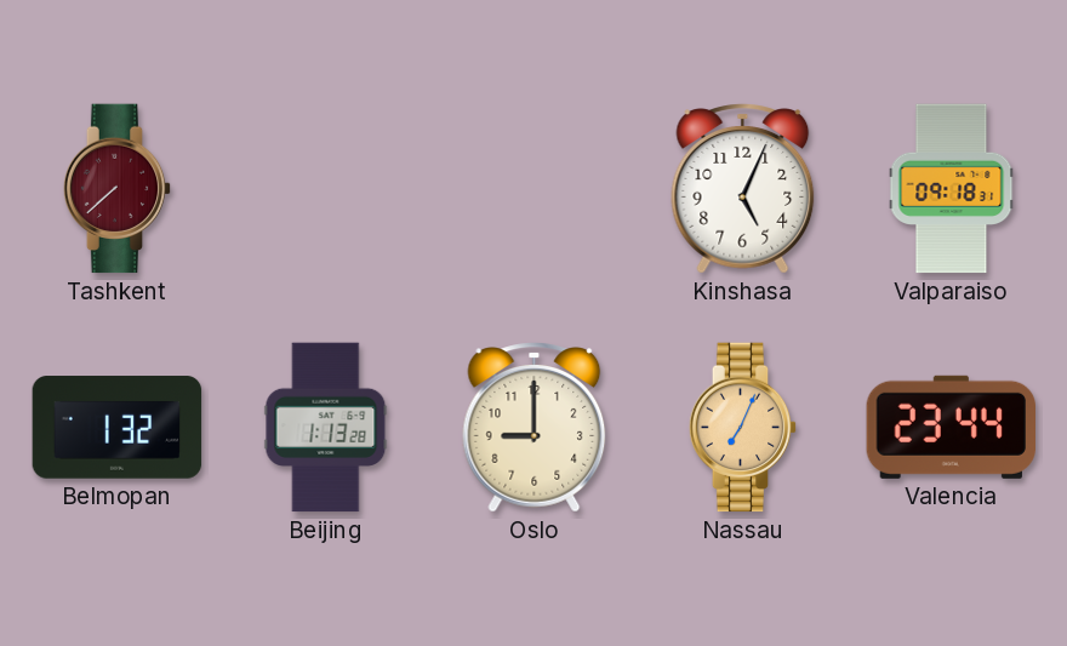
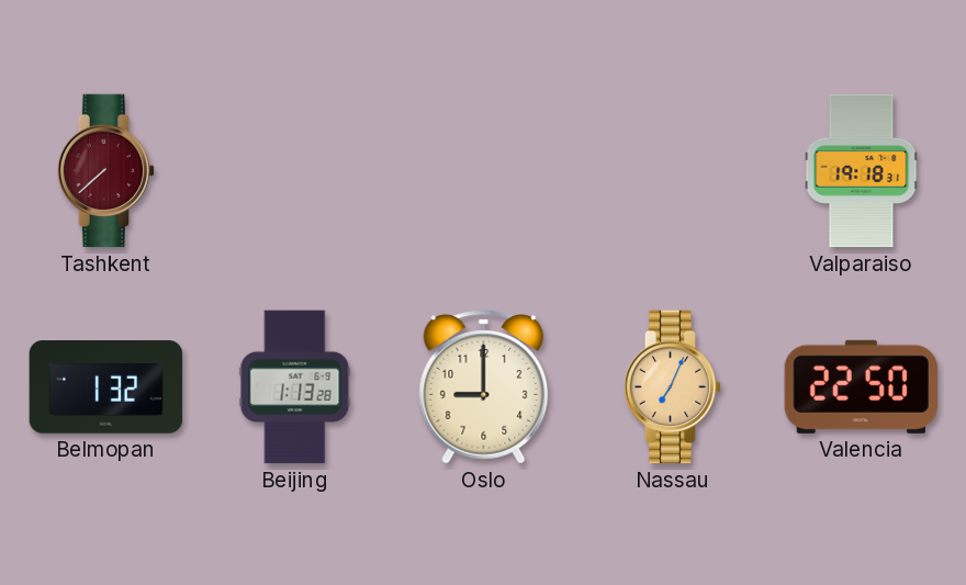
Kinshasa: 5:04 -> none
Valparaiso: 09:18 -> 19:18
Valencia: 23:44 -> 22:50
